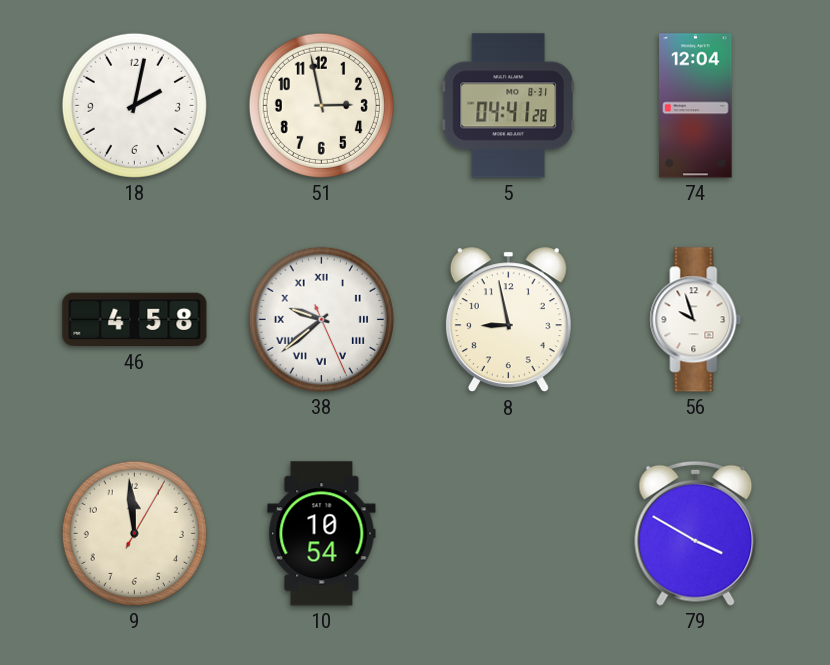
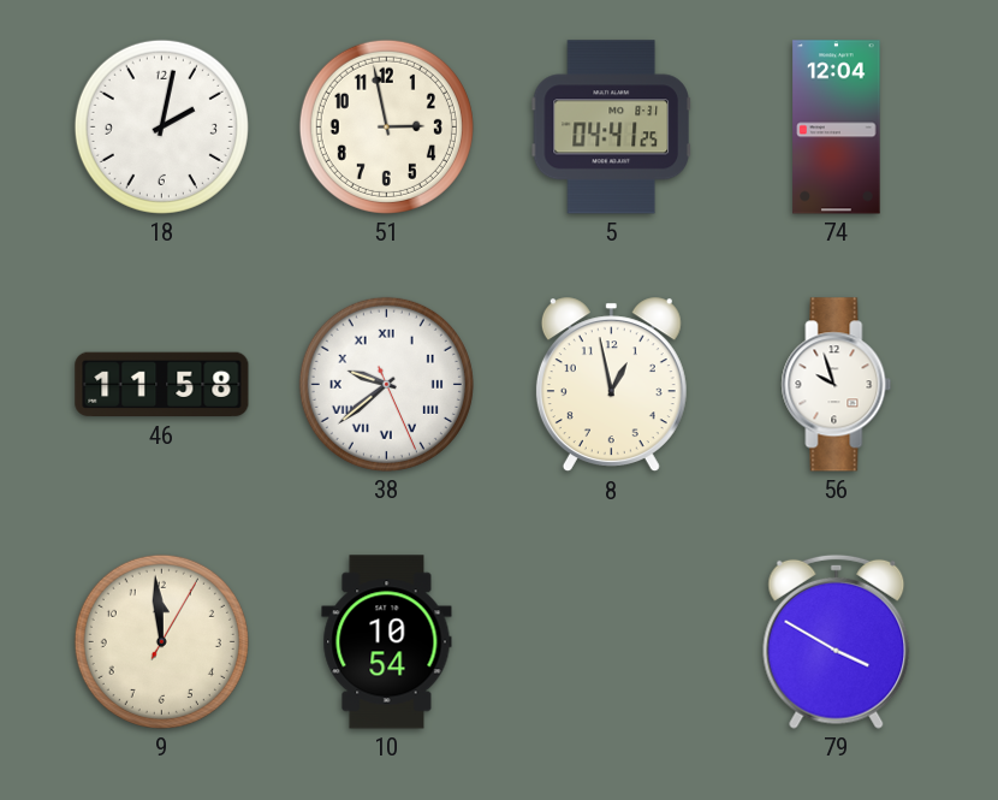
5: 04:41:28 -> 04:41:25
46: 4:58 -> 11:58
8: 8:58 -> 12:58
